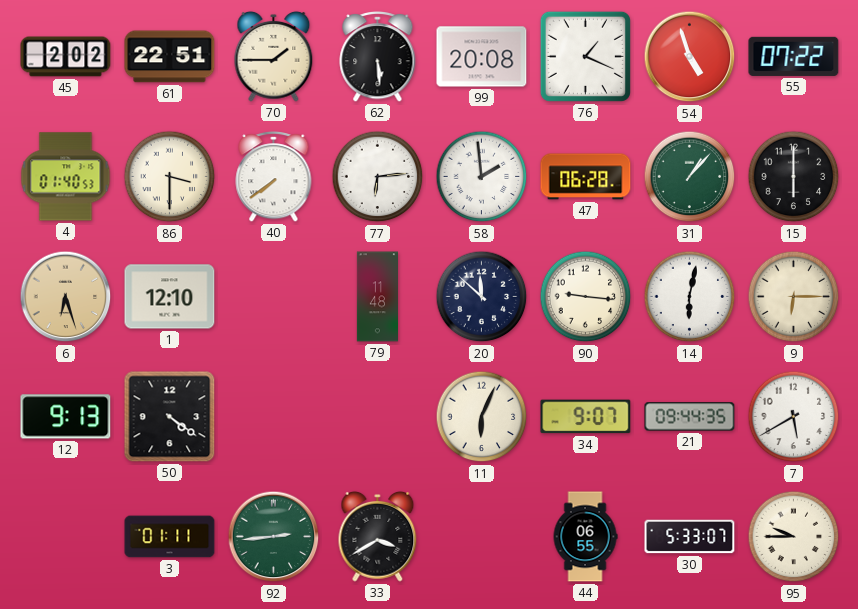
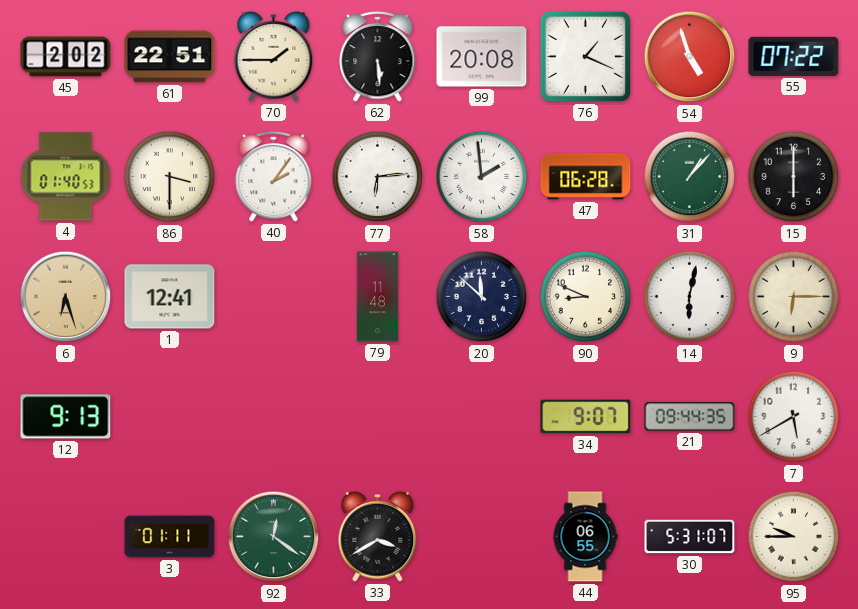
40: 7:39 -> 2:06
1: 12:10 -> 12:41
90: 9:16 -> 8:49
50: 4:21 -> none
11: 6:04 -> none
92: 2:44 -> 12:21
30: 5:33 -> 5:31
